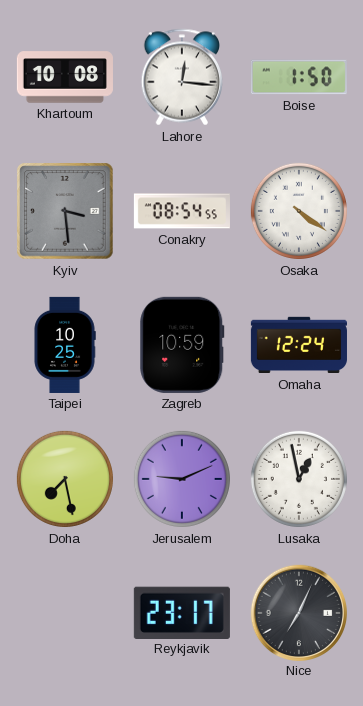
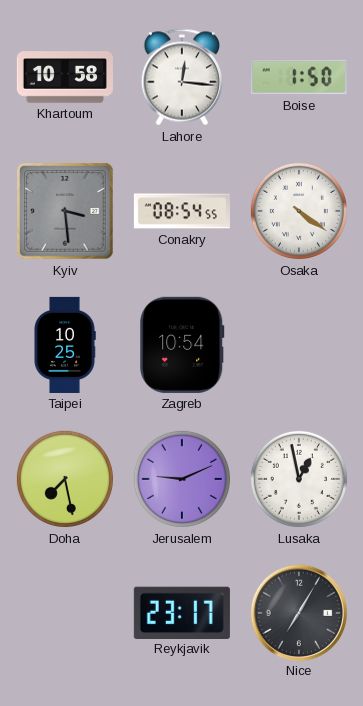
Khartoum: 10:08 -> 10:58
Zagreb: 10:59 -> 10:54
Omaha: 12:24 -> none
Nice: 7:04 -> 7:05
